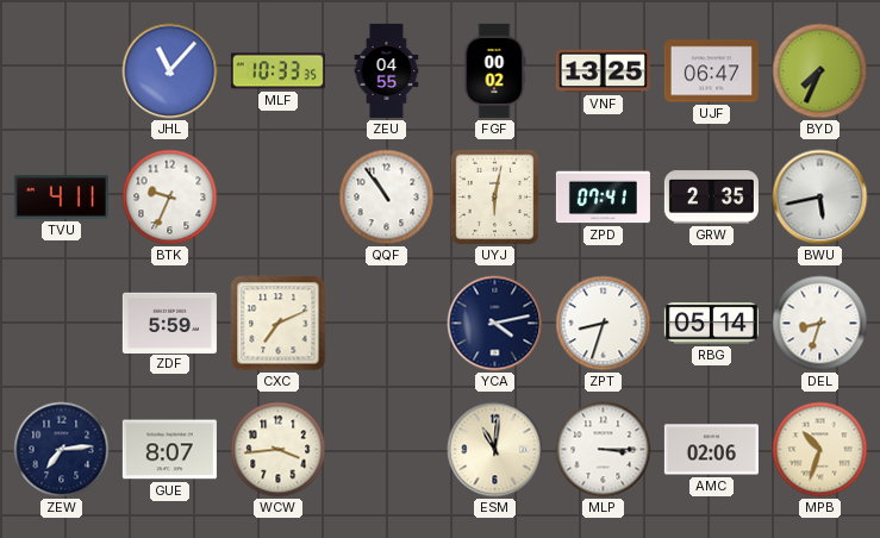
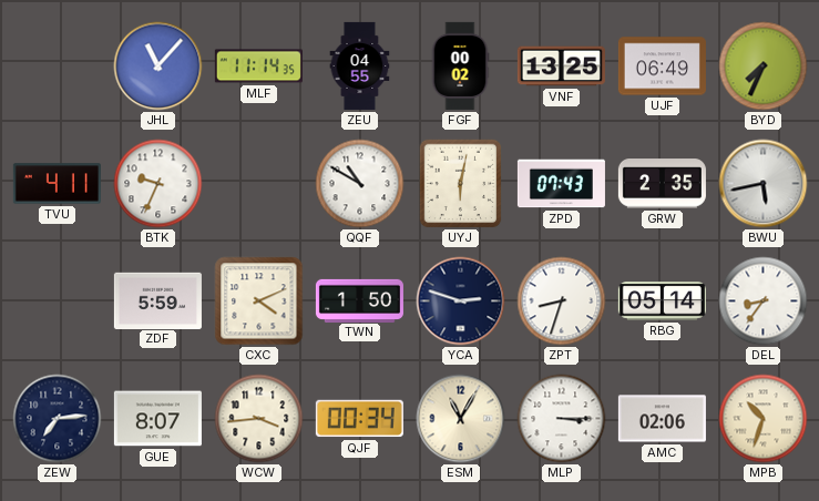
MLF: 10:33 -> 11:14
UJF: 06:47 -> 06:49
QQF: 10:54 -> 10:50
ZPD: 07:41 -> 07:43
CXC: 7:11 -> 4:11
TWN: none -> 1:50
YCA: 4:13 -> 2:48
DEL: 8:33 -> 8:36
QJF: none -> 00:34
ESM: 11:01 -> 11:05
